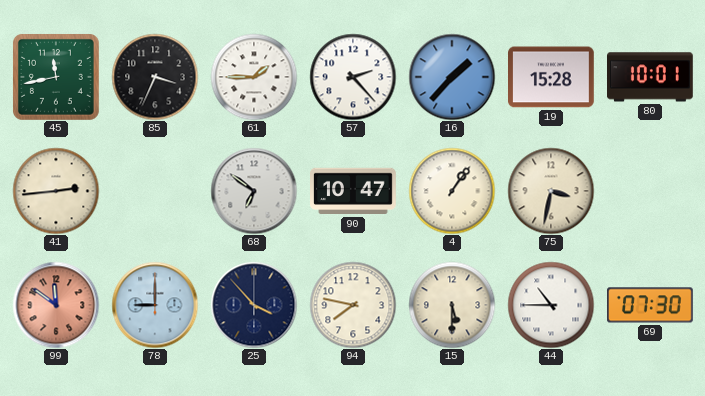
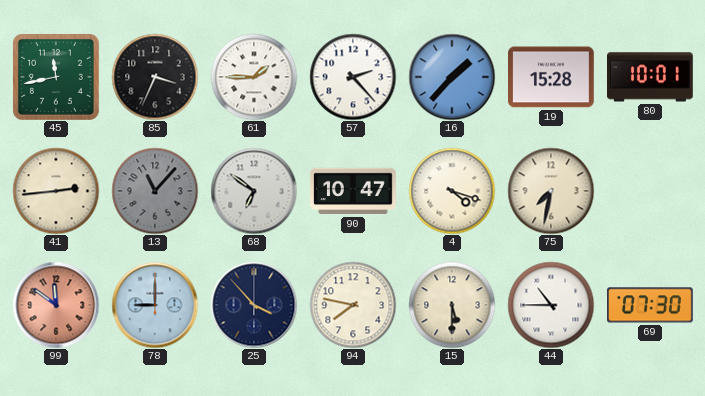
13: none -> 11:07
4: 1:06 -> 4:18
75: 3:32 -> 7:32
